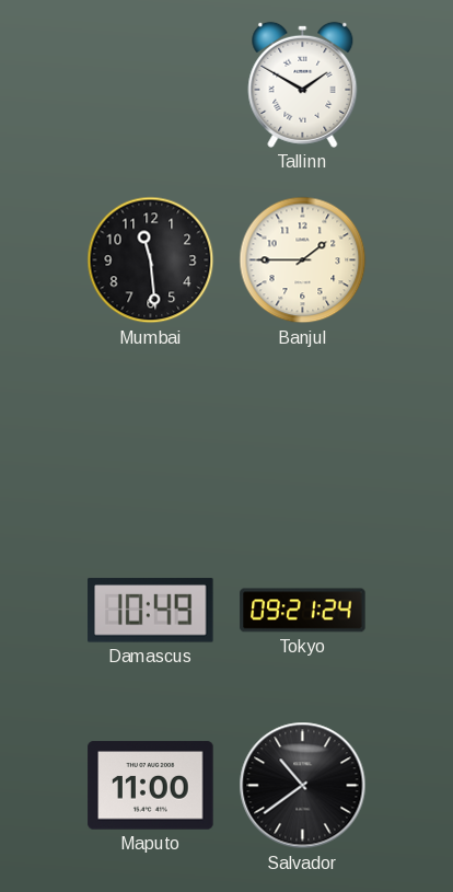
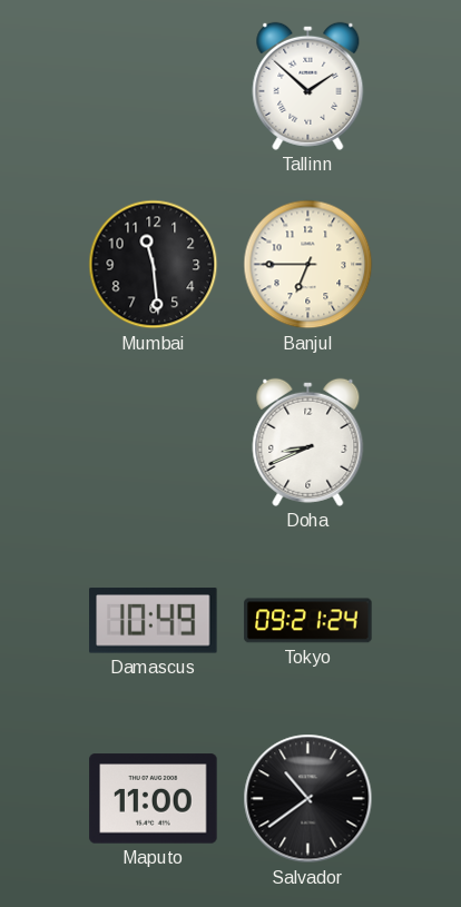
Tallinn: 1:50 -> 1:52
Banjul: 1:45 -> 6:45
Doha: none -> 8:41
